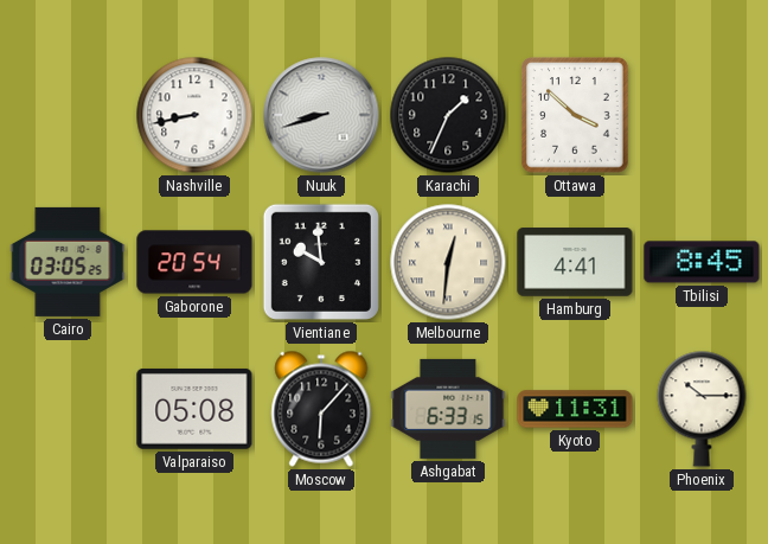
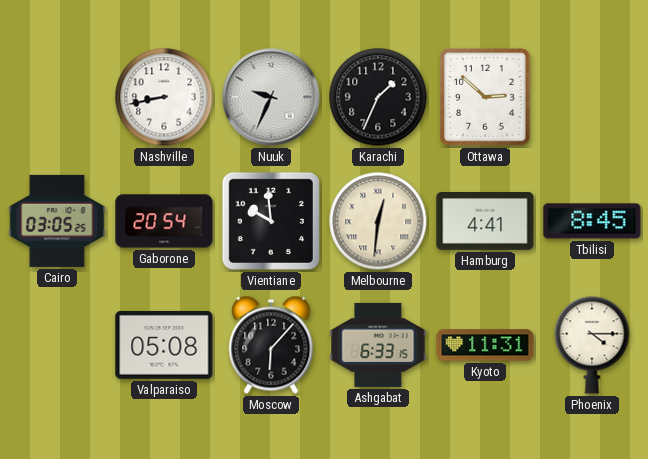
Nuuk: 8:42 -> 9:34
Ottawa: 3:52 -> 2:52
Phoenix: 10:15 -> 4:15
